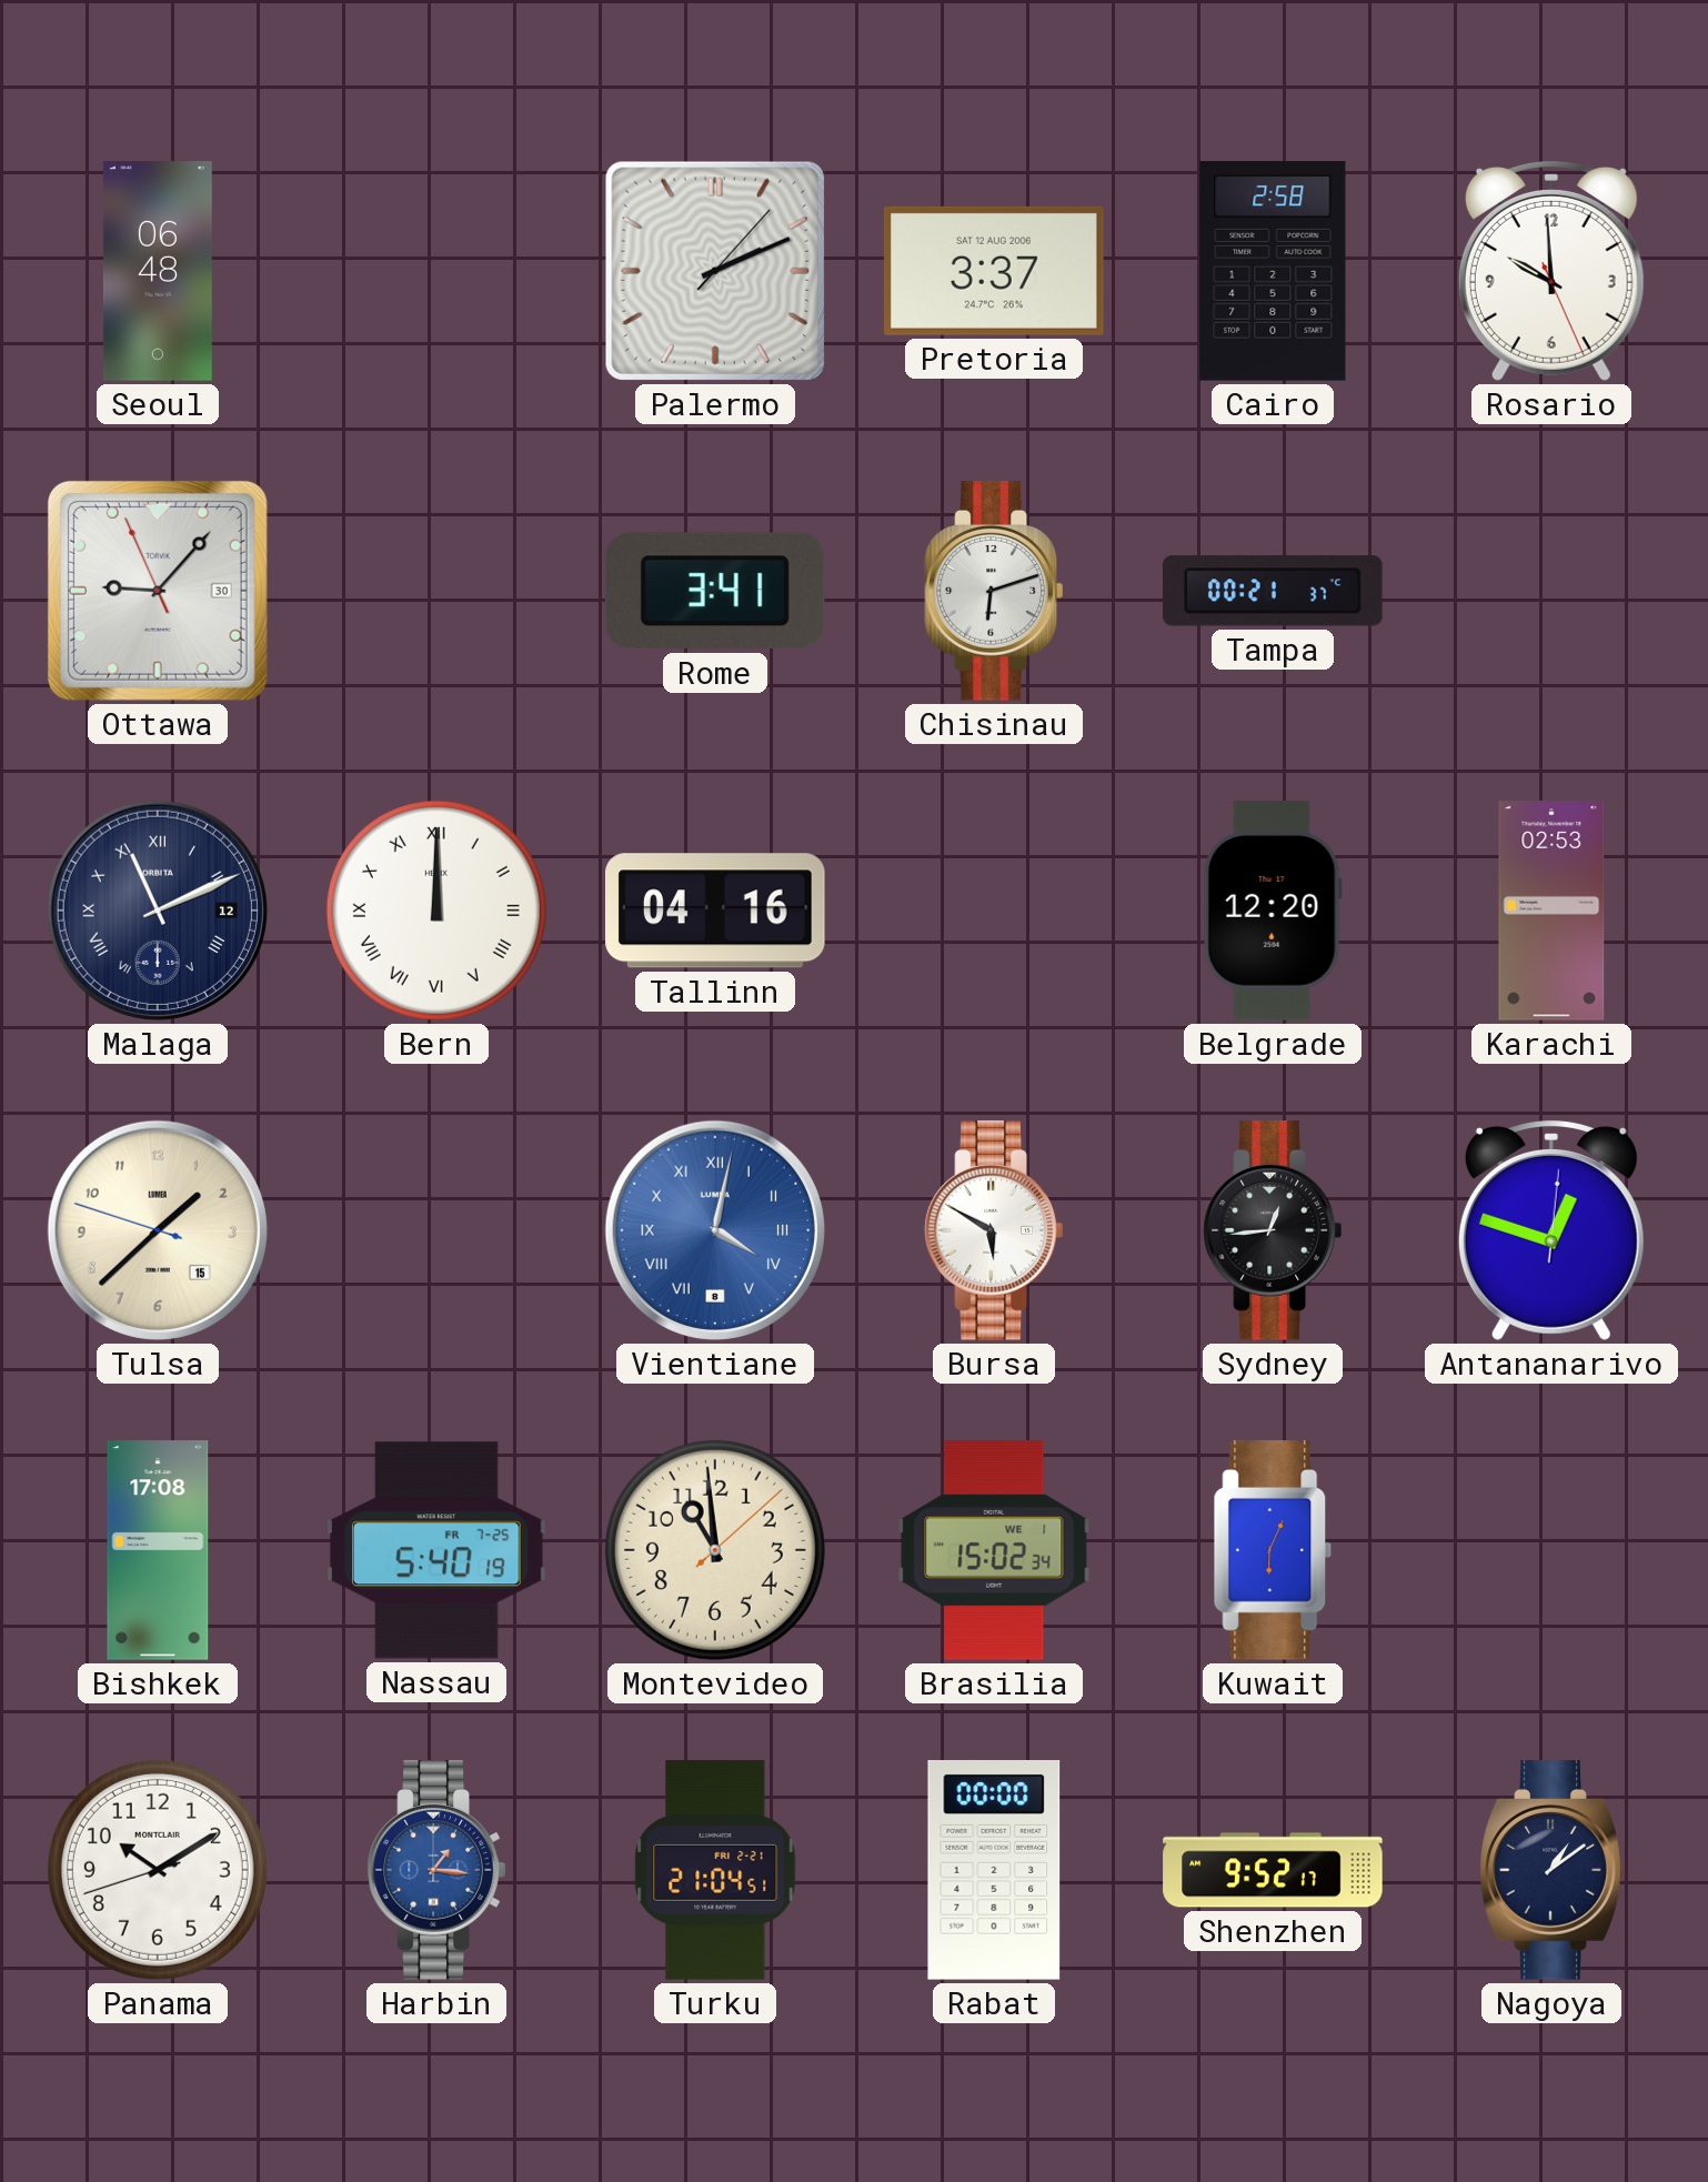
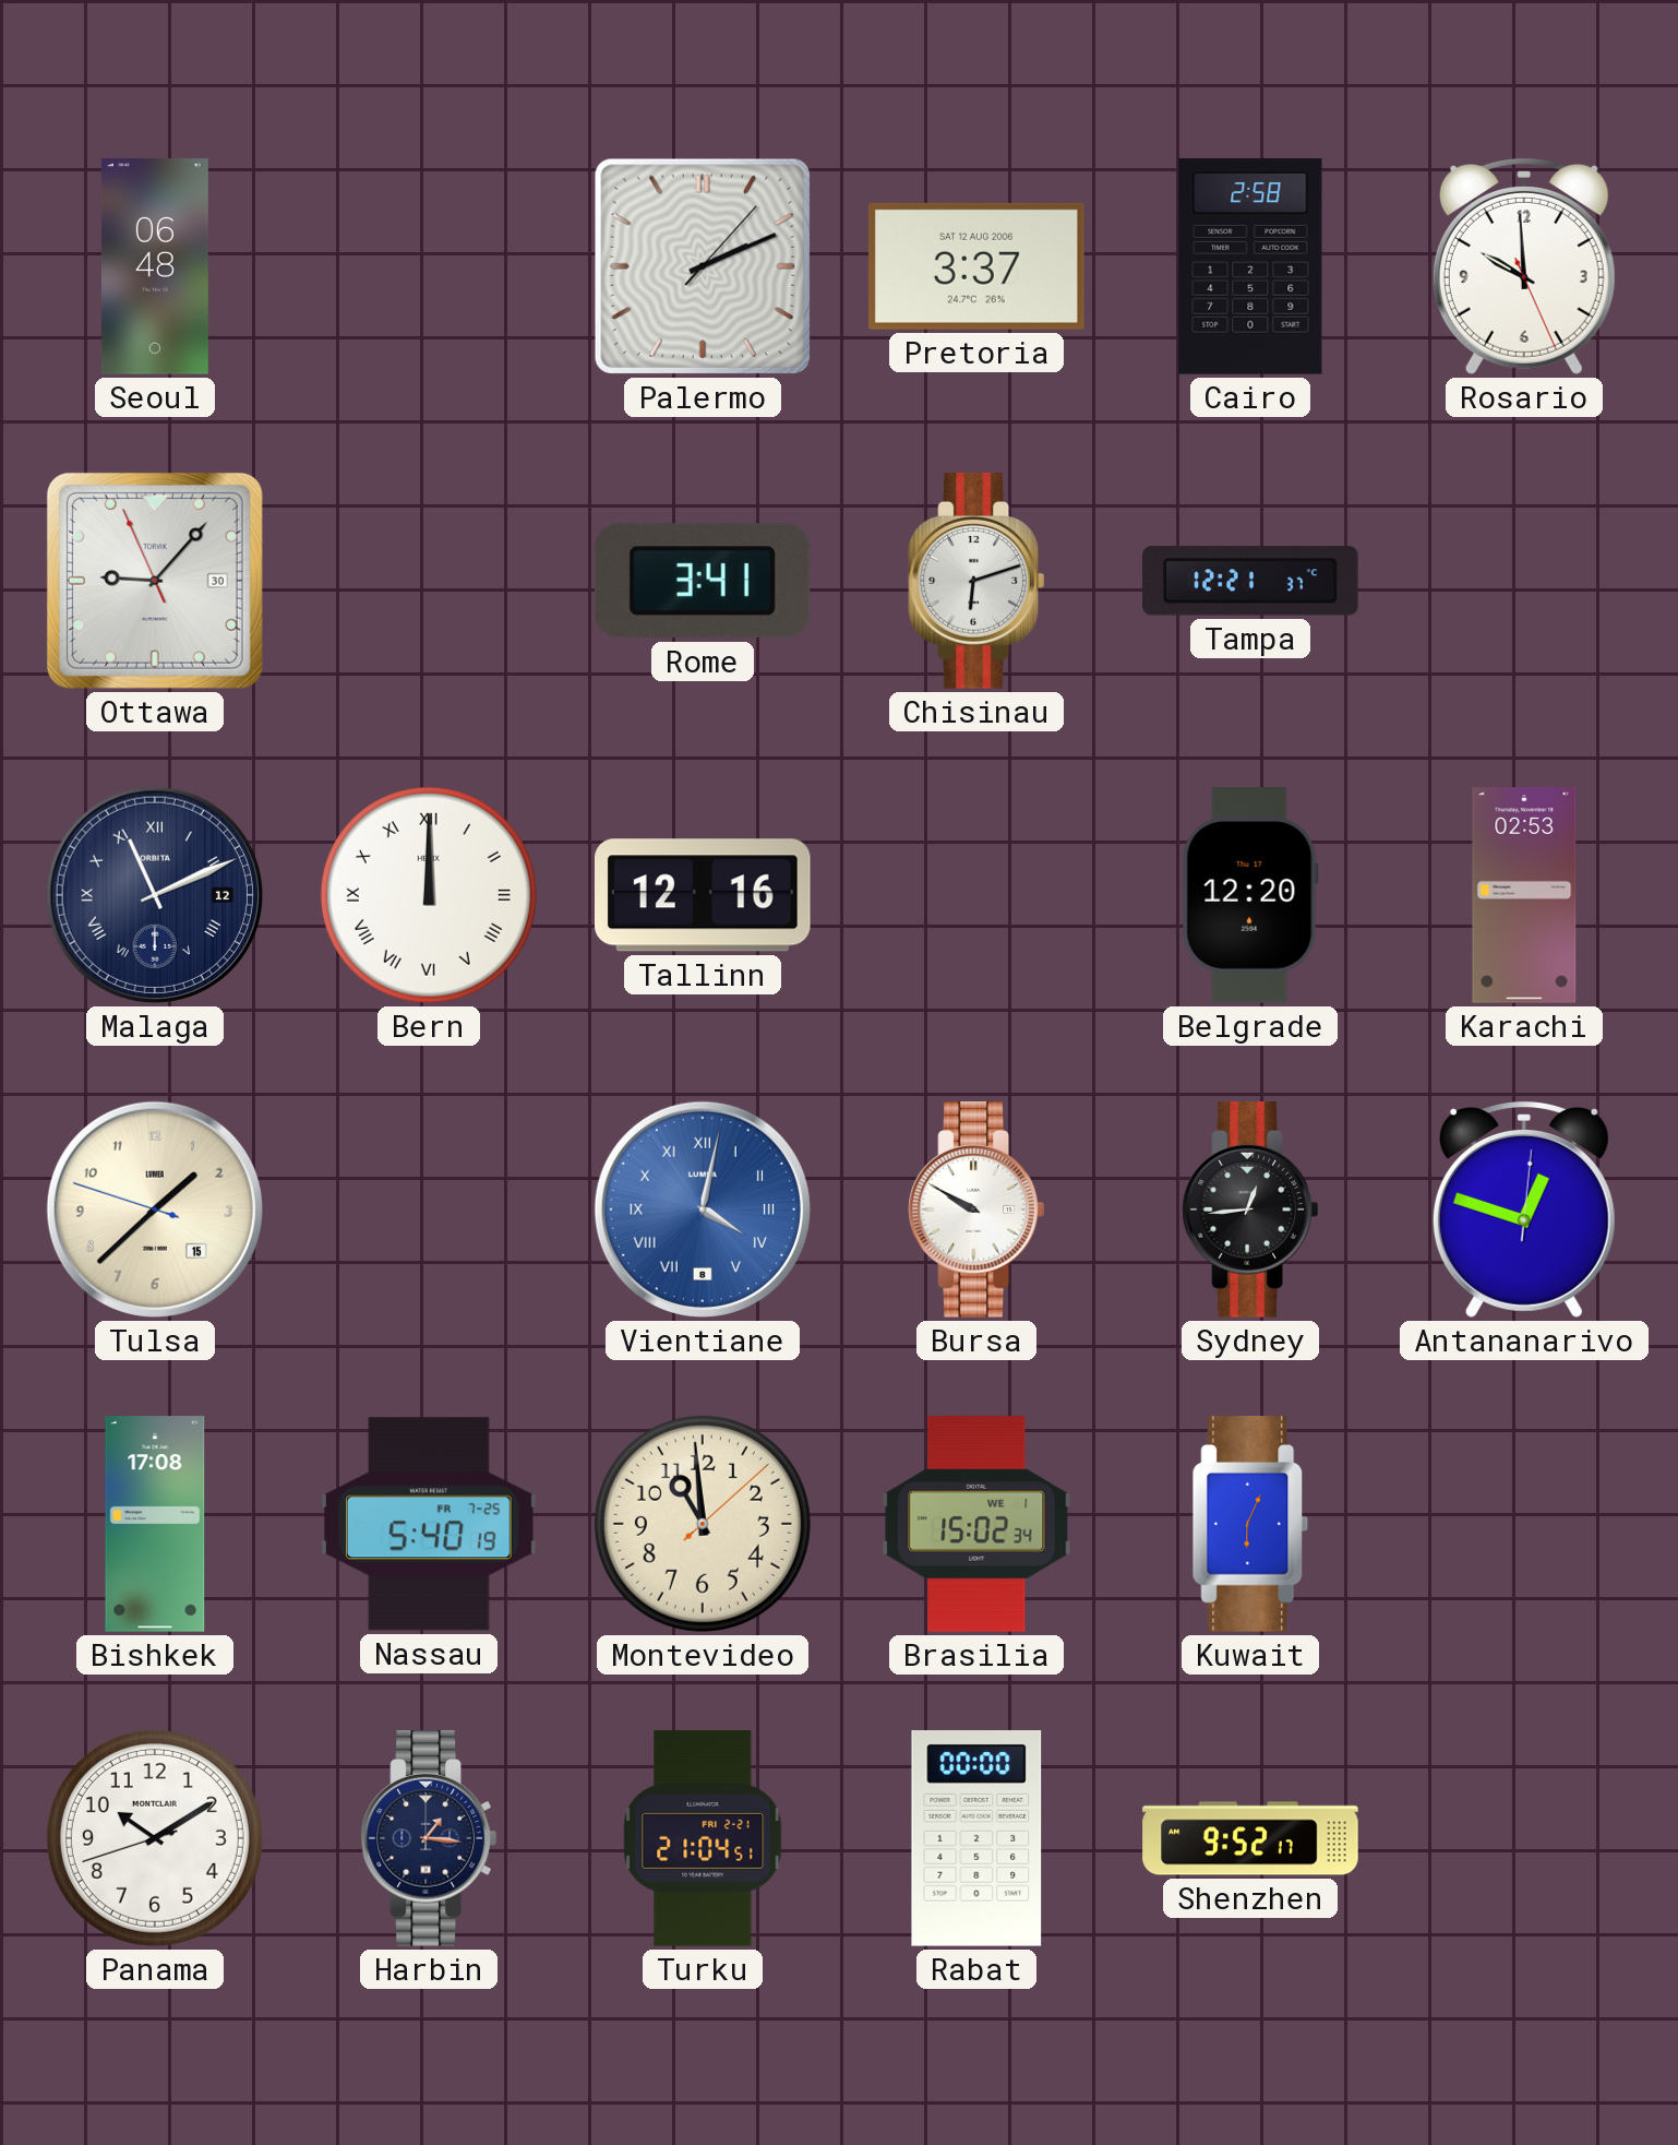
Tampa: 00:21 -> 12:21
Tallinn: 04:16 -> 12:16
Bursa: 5:50 -> 9:50
Harbin dial: blue -> navy
Nagoya: 1:09 -> none
